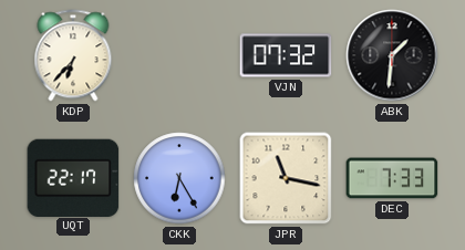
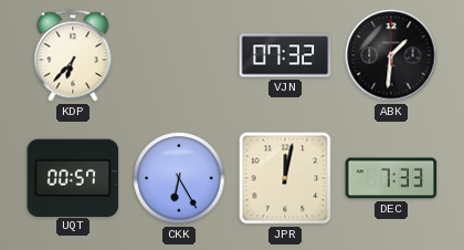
UQT: 22:17 -> 00:57
JPR: 11:17 -> 12:02
